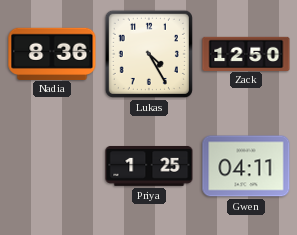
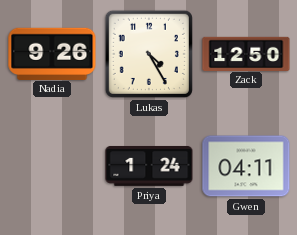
Nadia: 8:36 -> 9:26
Priya: 1:25 -> 1:24
